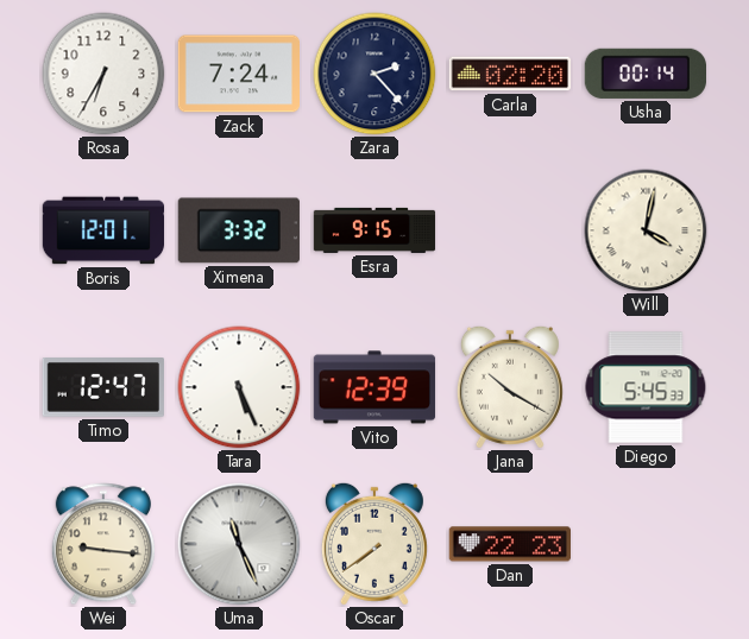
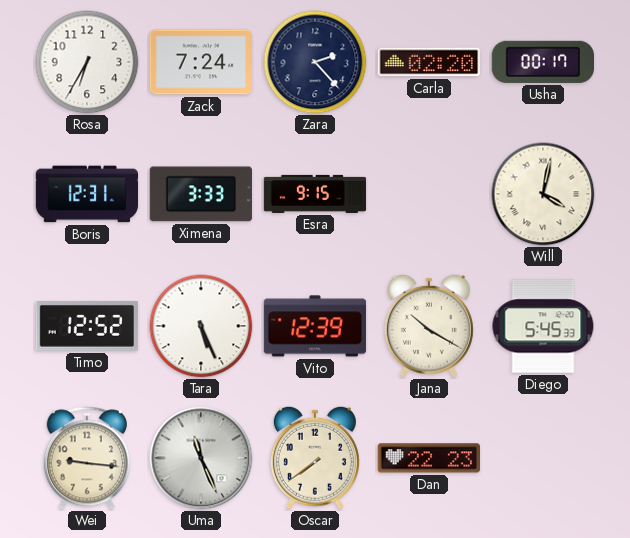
Usha: 00:14 -> 00:17
Boris: 12:01 -> 12:31
Ximena: 3:32 -> 3:33
Timo: 12:47 -> 12:52
